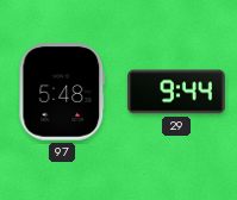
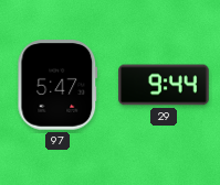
97: 5:48 -> 5:47
